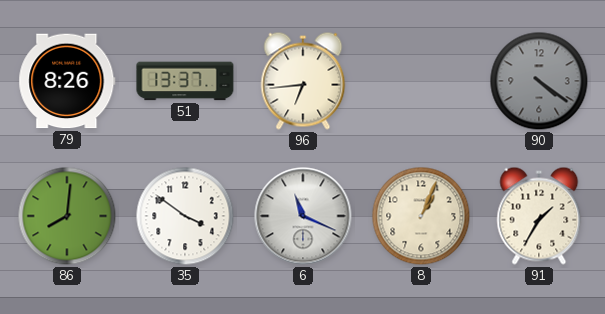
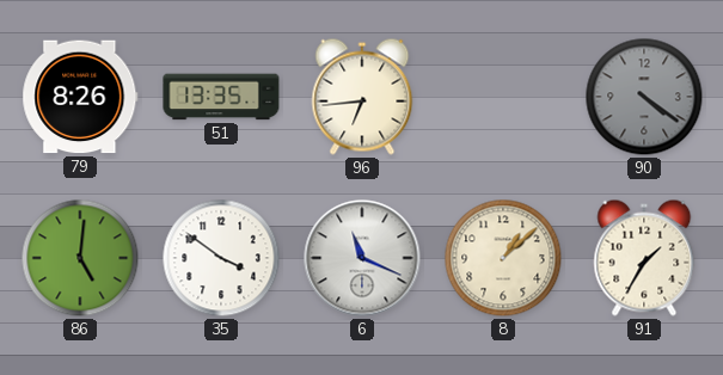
51: 13:37 -> 13:35
86: 8:01 -> 5:01
8: 1:04 -> 1:08
